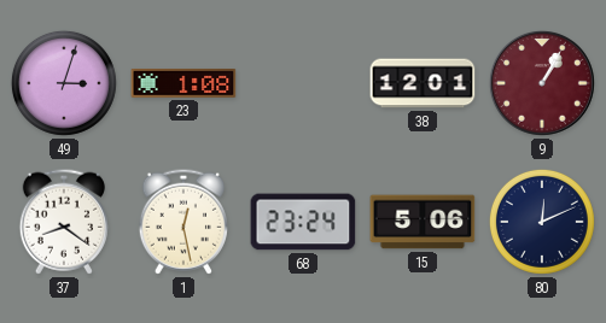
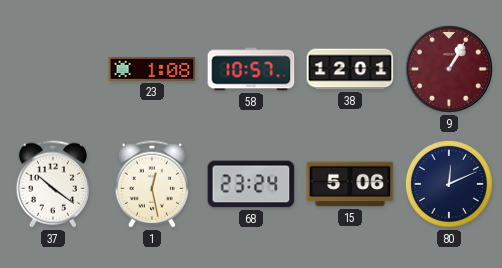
49: 3:03 -> none
58: none -> 10:57
37: 8:21 -> 10:21
